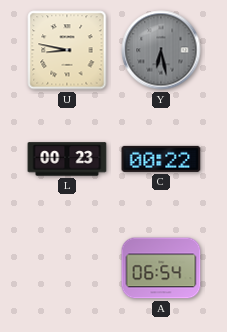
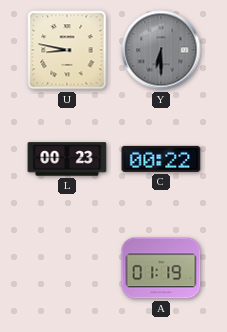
Y: 6:28 -> 6:30
A: 06:54 -> 01:19
